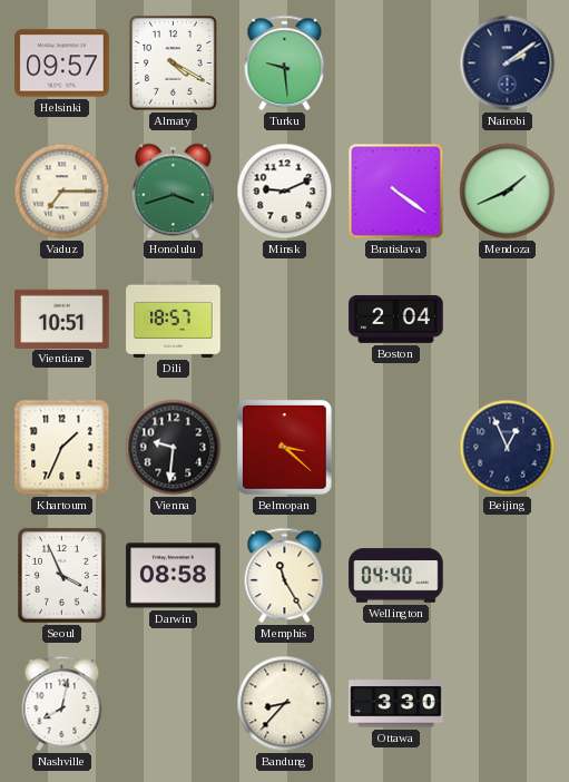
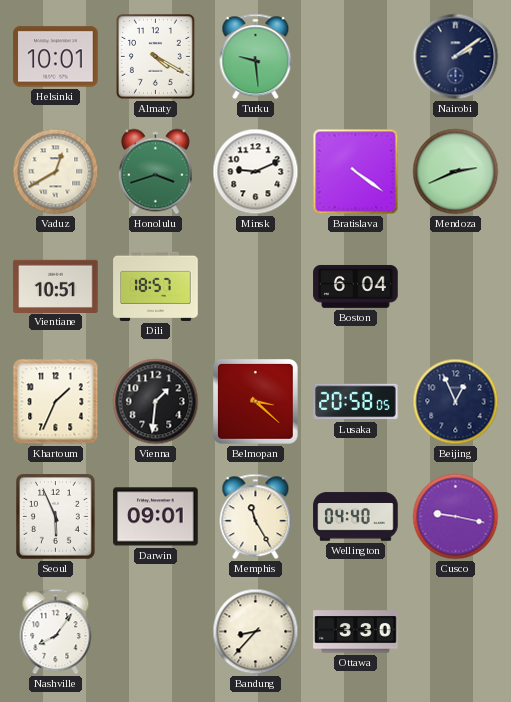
Helsinki: 09:57 -> 10:01
Vaduz: 7:15 -> 12:40
Mendoza: 1:41 -> 2:41
Boston: 2:04 -> 6:04
Vienna: 9:31 -> 1:31
Lusaka: none -> 20:58
Seoul: 3:56 -> 5:56
Darwin: 08:58 -> 09:01
Cusco: none -> 9:17
Nashville: 8:02 -> 8:06
